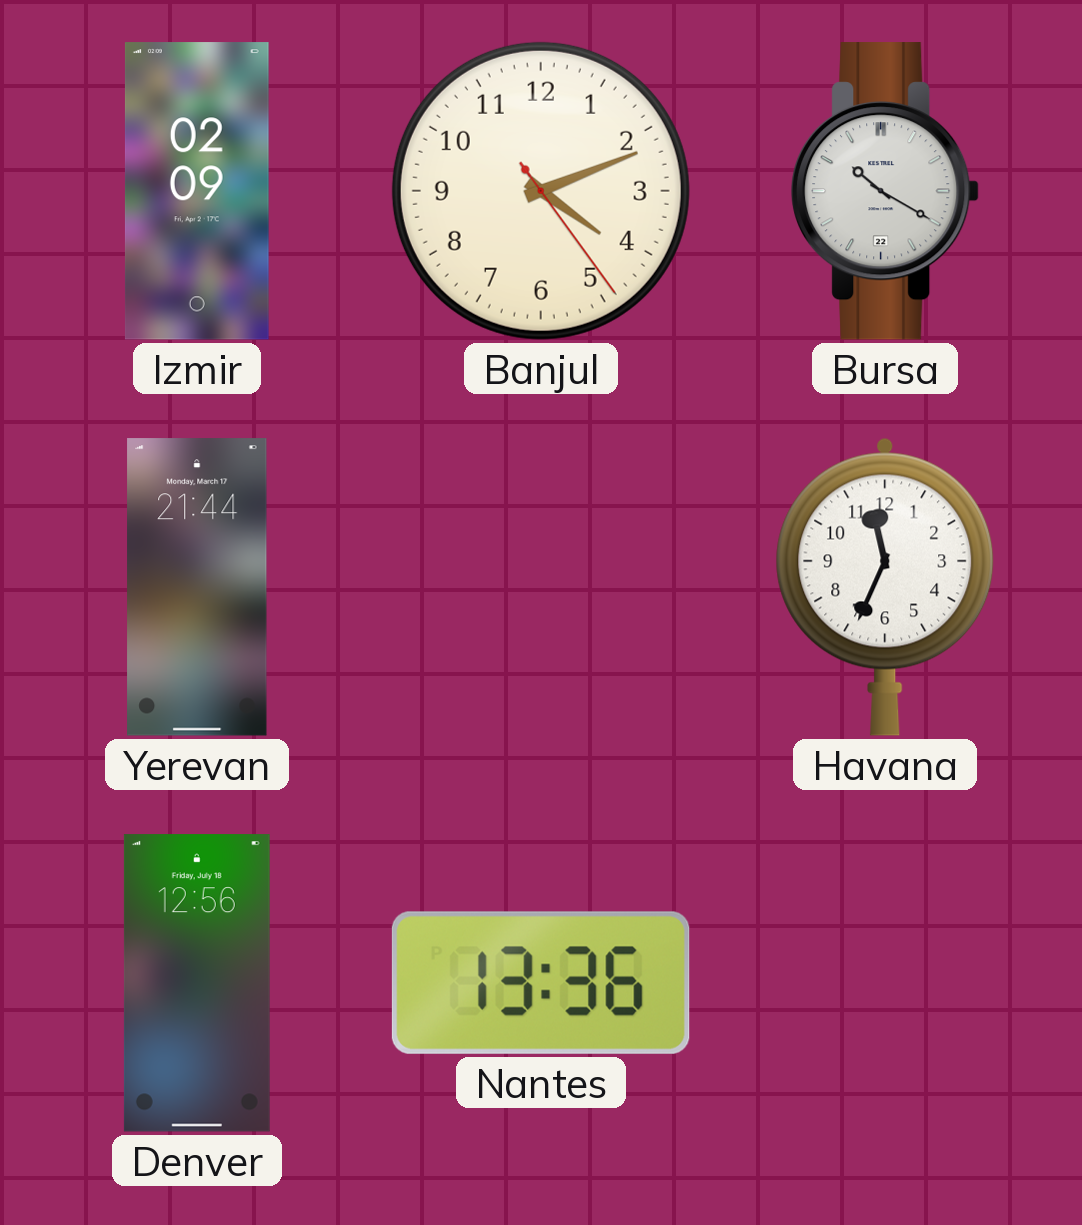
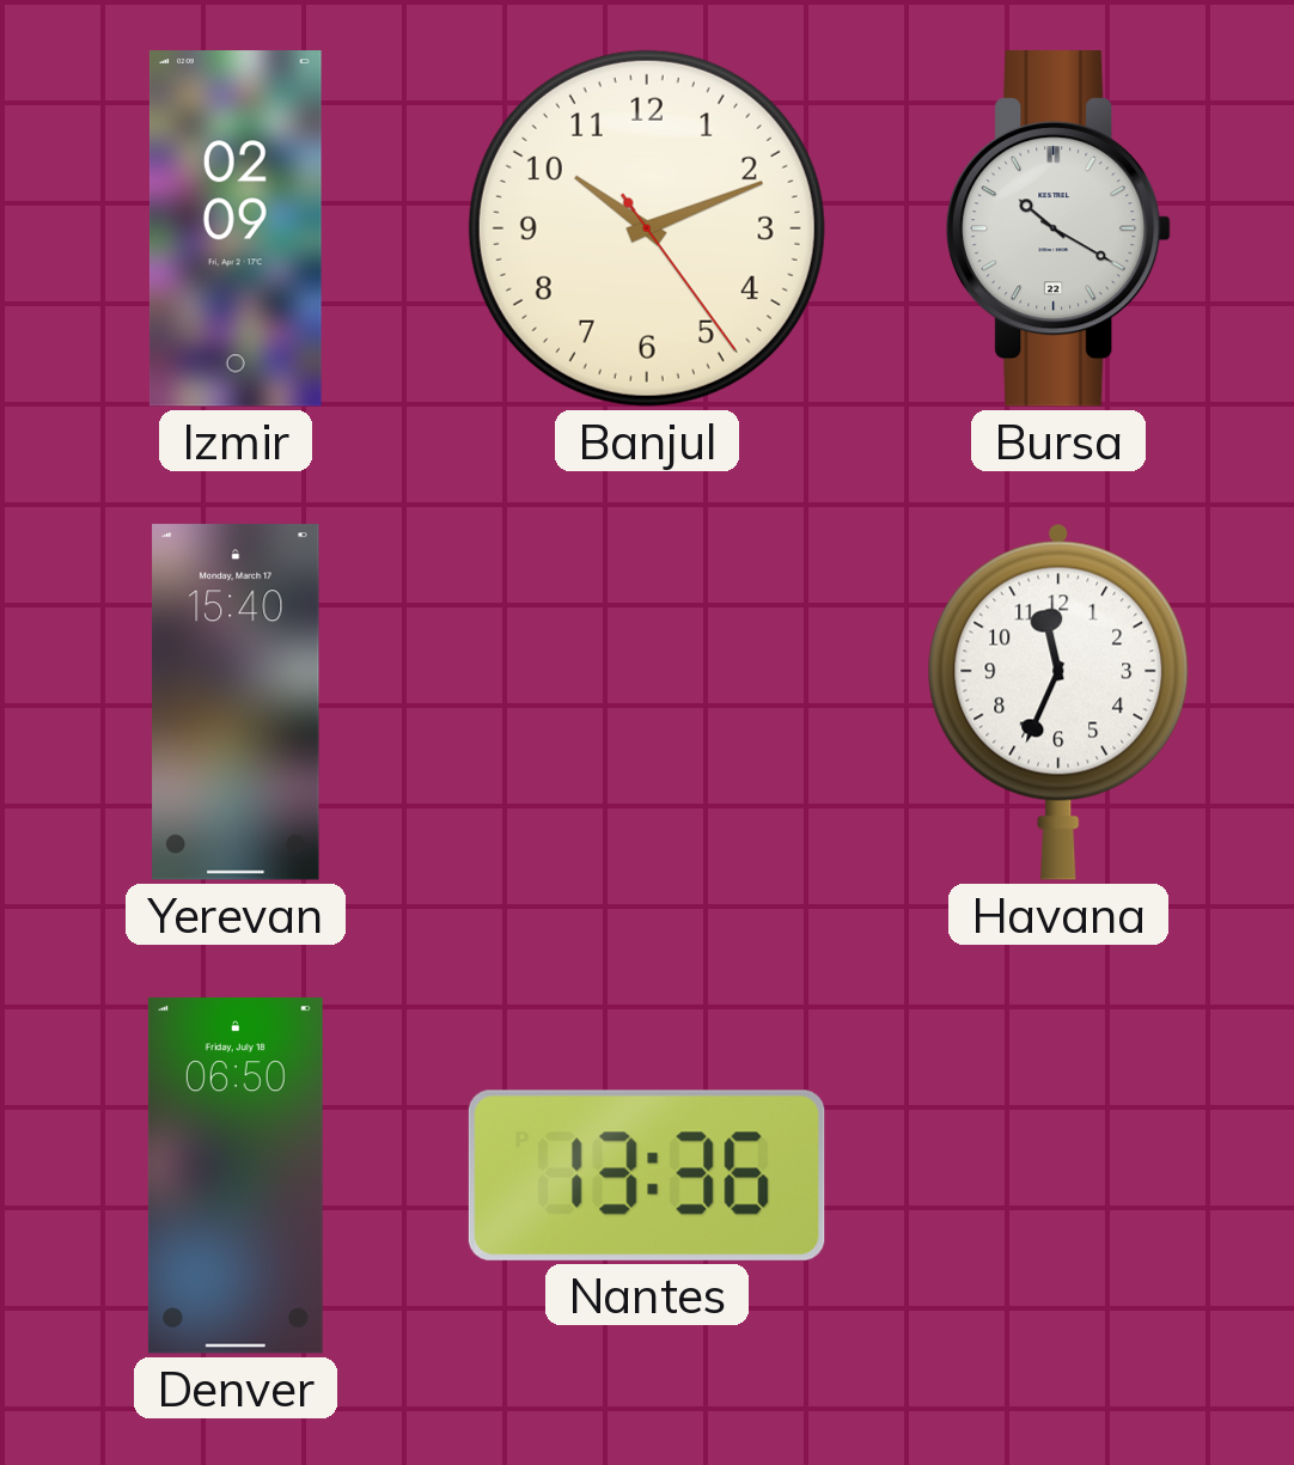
Banjul: 4:11 -> 10:11
Yerevan: 21:44 -> 15:40
Denver: 12:56 -> 06:50
